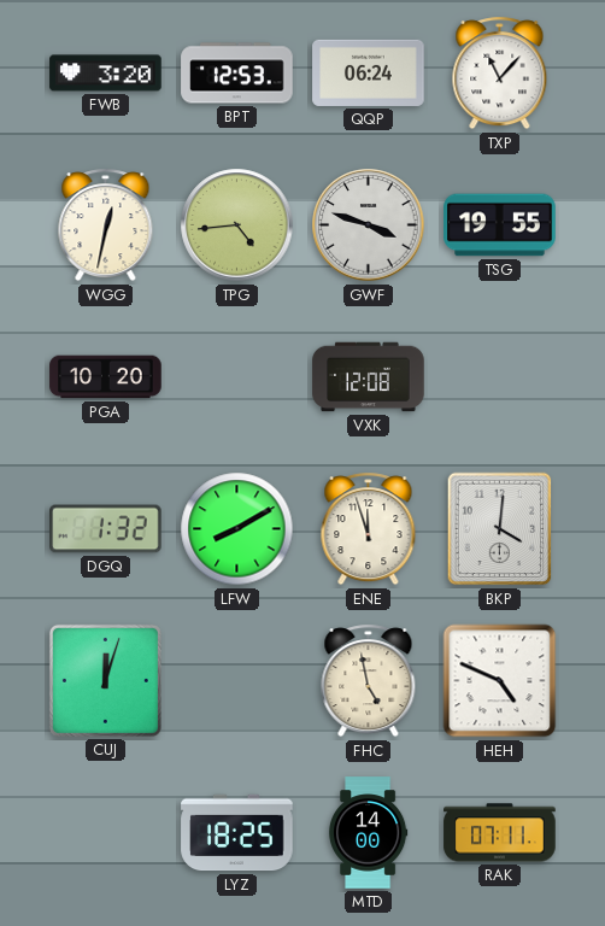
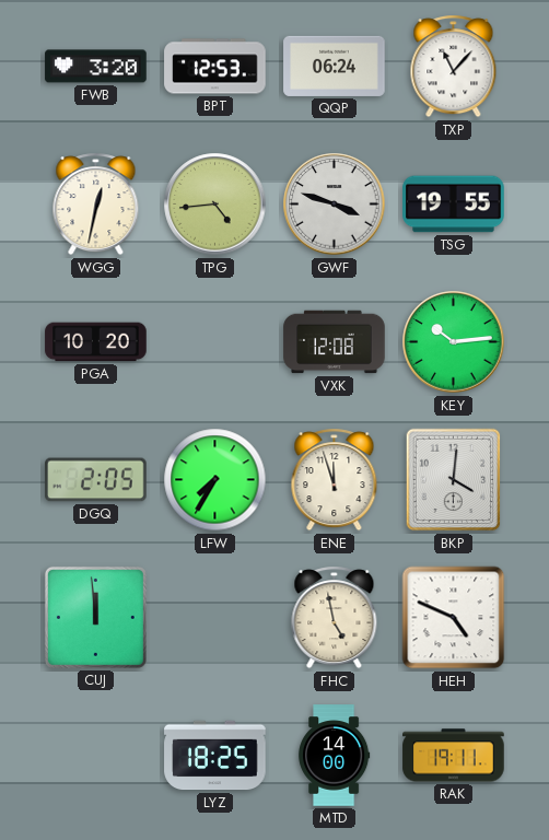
KEY: none -> 10:14
DGQ: 1:32 -> 2:05
LFW: 8:10 -> 7:35
CUJ: 12:03 -> 11:59
RAK: 07:11 -> 19:11
